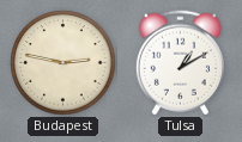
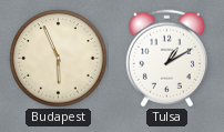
Budapest: 2:47 -> 5:56
